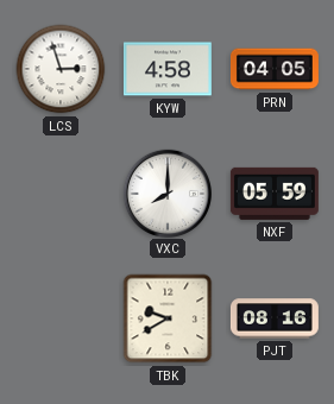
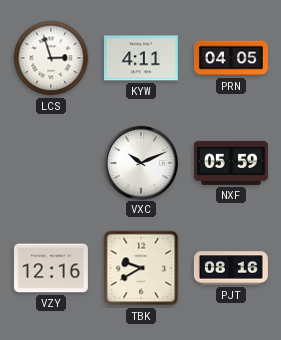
KYW: 4:58 -> 4:11
VXC: 8:00 -> 10:11
VZY: none -> 12:16
